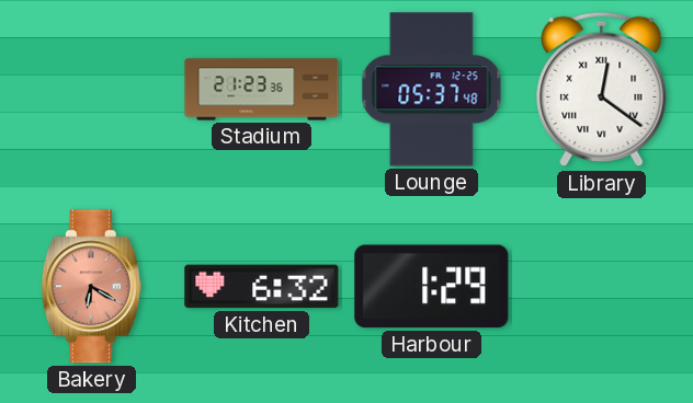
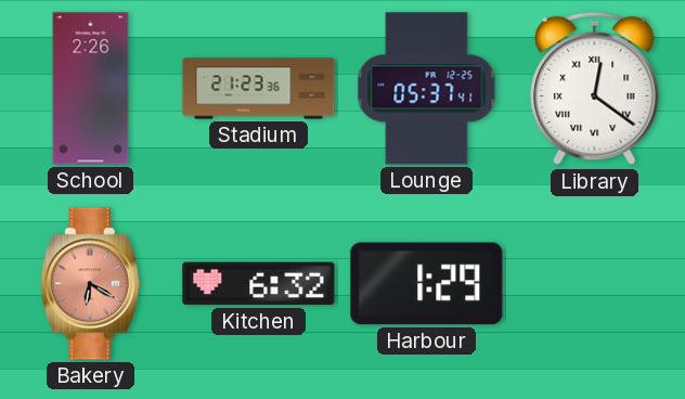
School: none -> 2:26
Lounge: 05:37:48 -> 05:37:41
